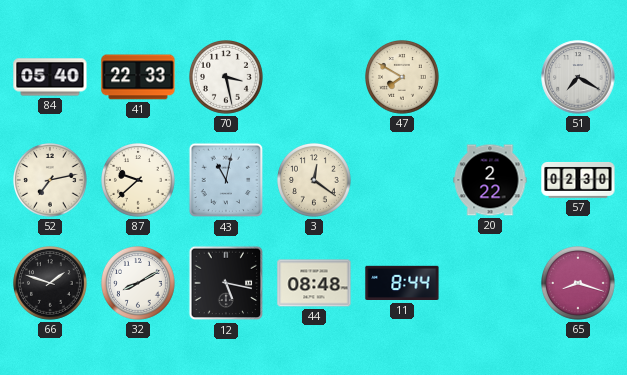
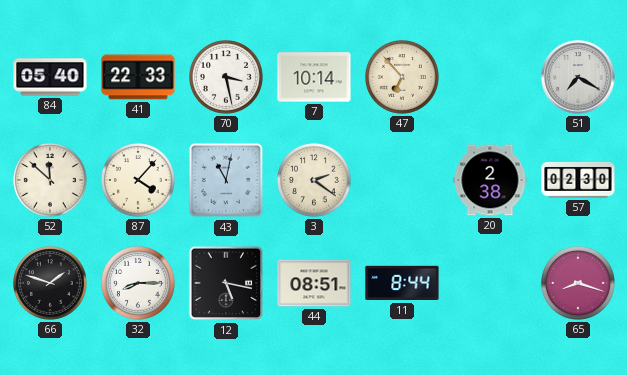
7: none -> 10:14
47: 7:50 -> 6:53
52: 7:13 -> 11:52
87: 9:38 -> 4:07
3: 12:21 -> 2:21
20: 2:22 -> 2:38
32: 8:10 -> 8:15
44: 08:48 -> 08:51
